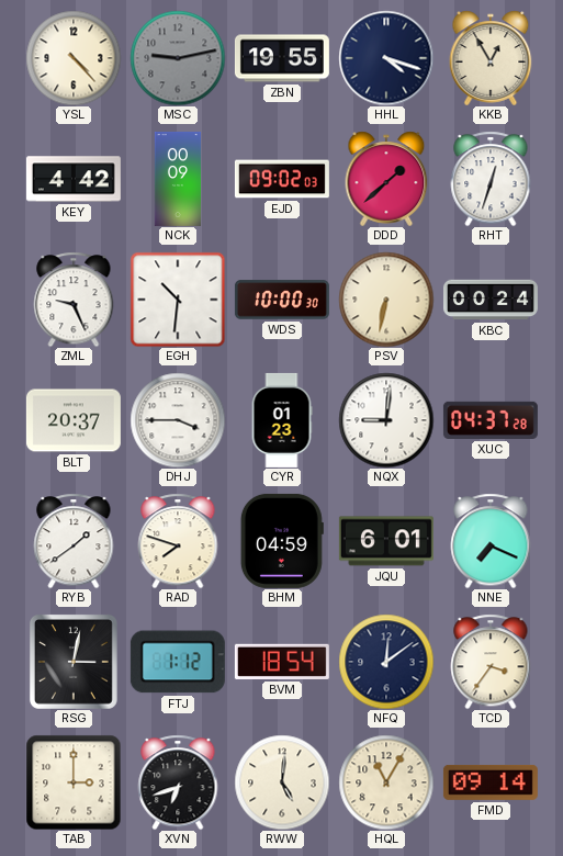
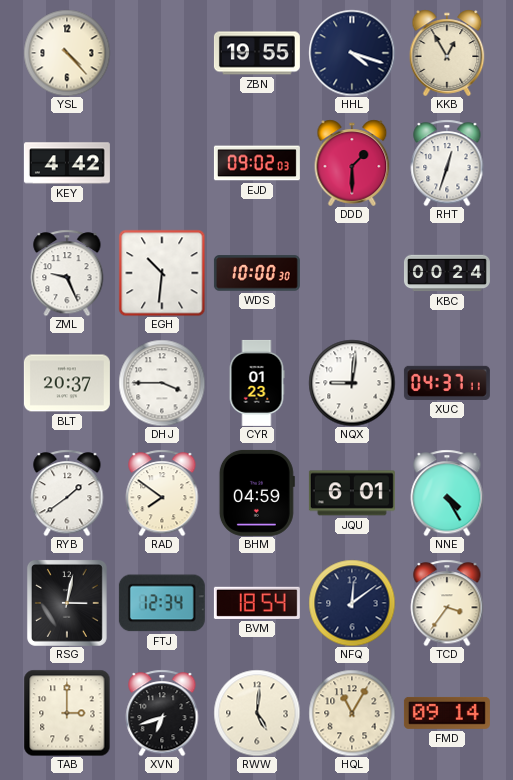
MSC: 9:13 -> none
NCK: 00:09 -> none
DDD: 1:38 -> 1:30
PSV: 6:32 -> none
XUC: 04:37:28 -> 04:37:11
RAD: 7:48 -> 7:51
NNE: 7:19 -> 4:25
FTJ: 1:12 -> 12:34
